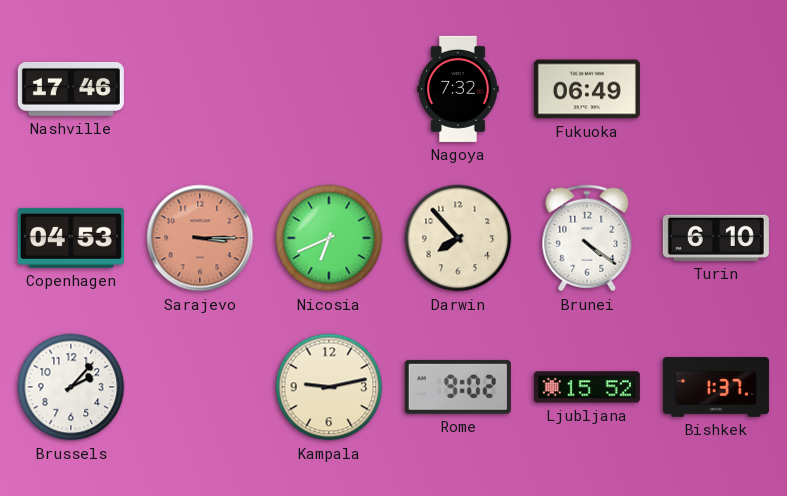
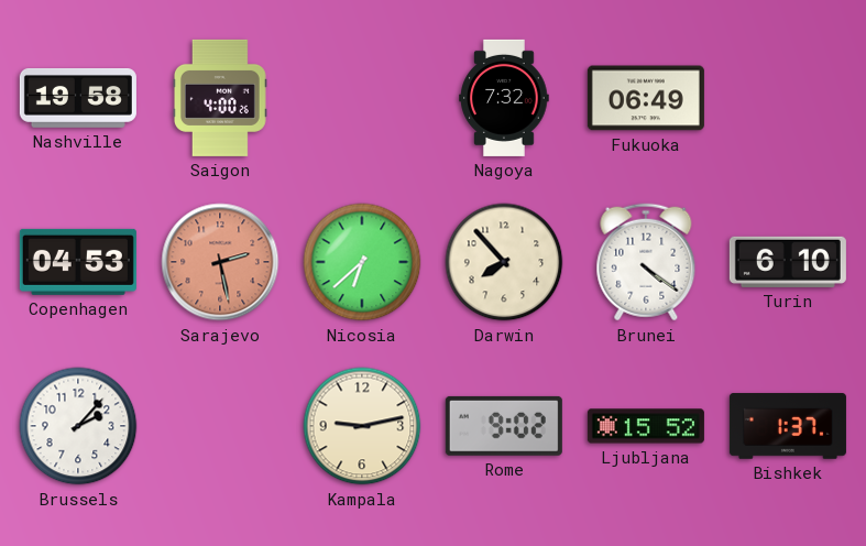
Nashville: 17:46 -> 19:58
Saigon: none -> 4:00
Sarajevo: 3:15 -> 2:28
Nicosia: 6:41 -> 6:38
